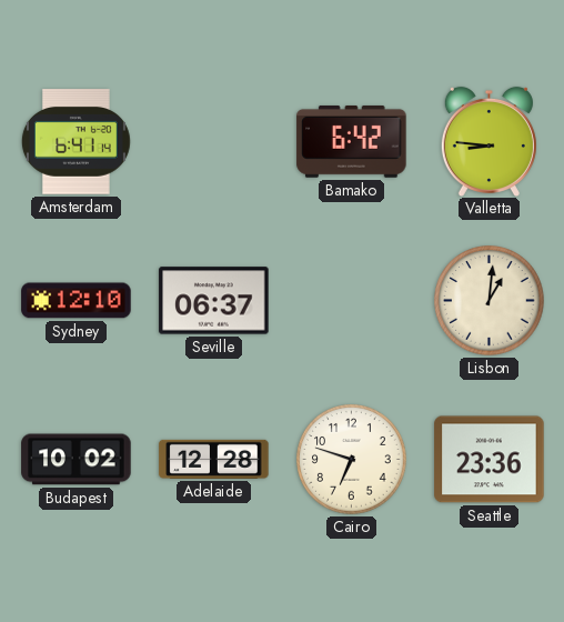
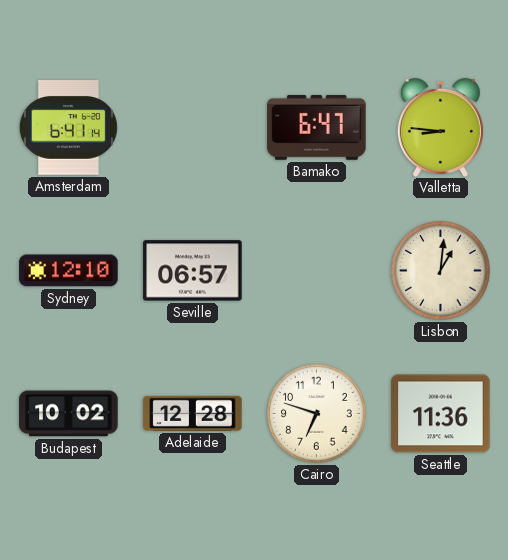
Bamako: 6:42 -> 6:47
Seville: 06:37 -> 06:57
Seattle: 23:36 -> 11:36
